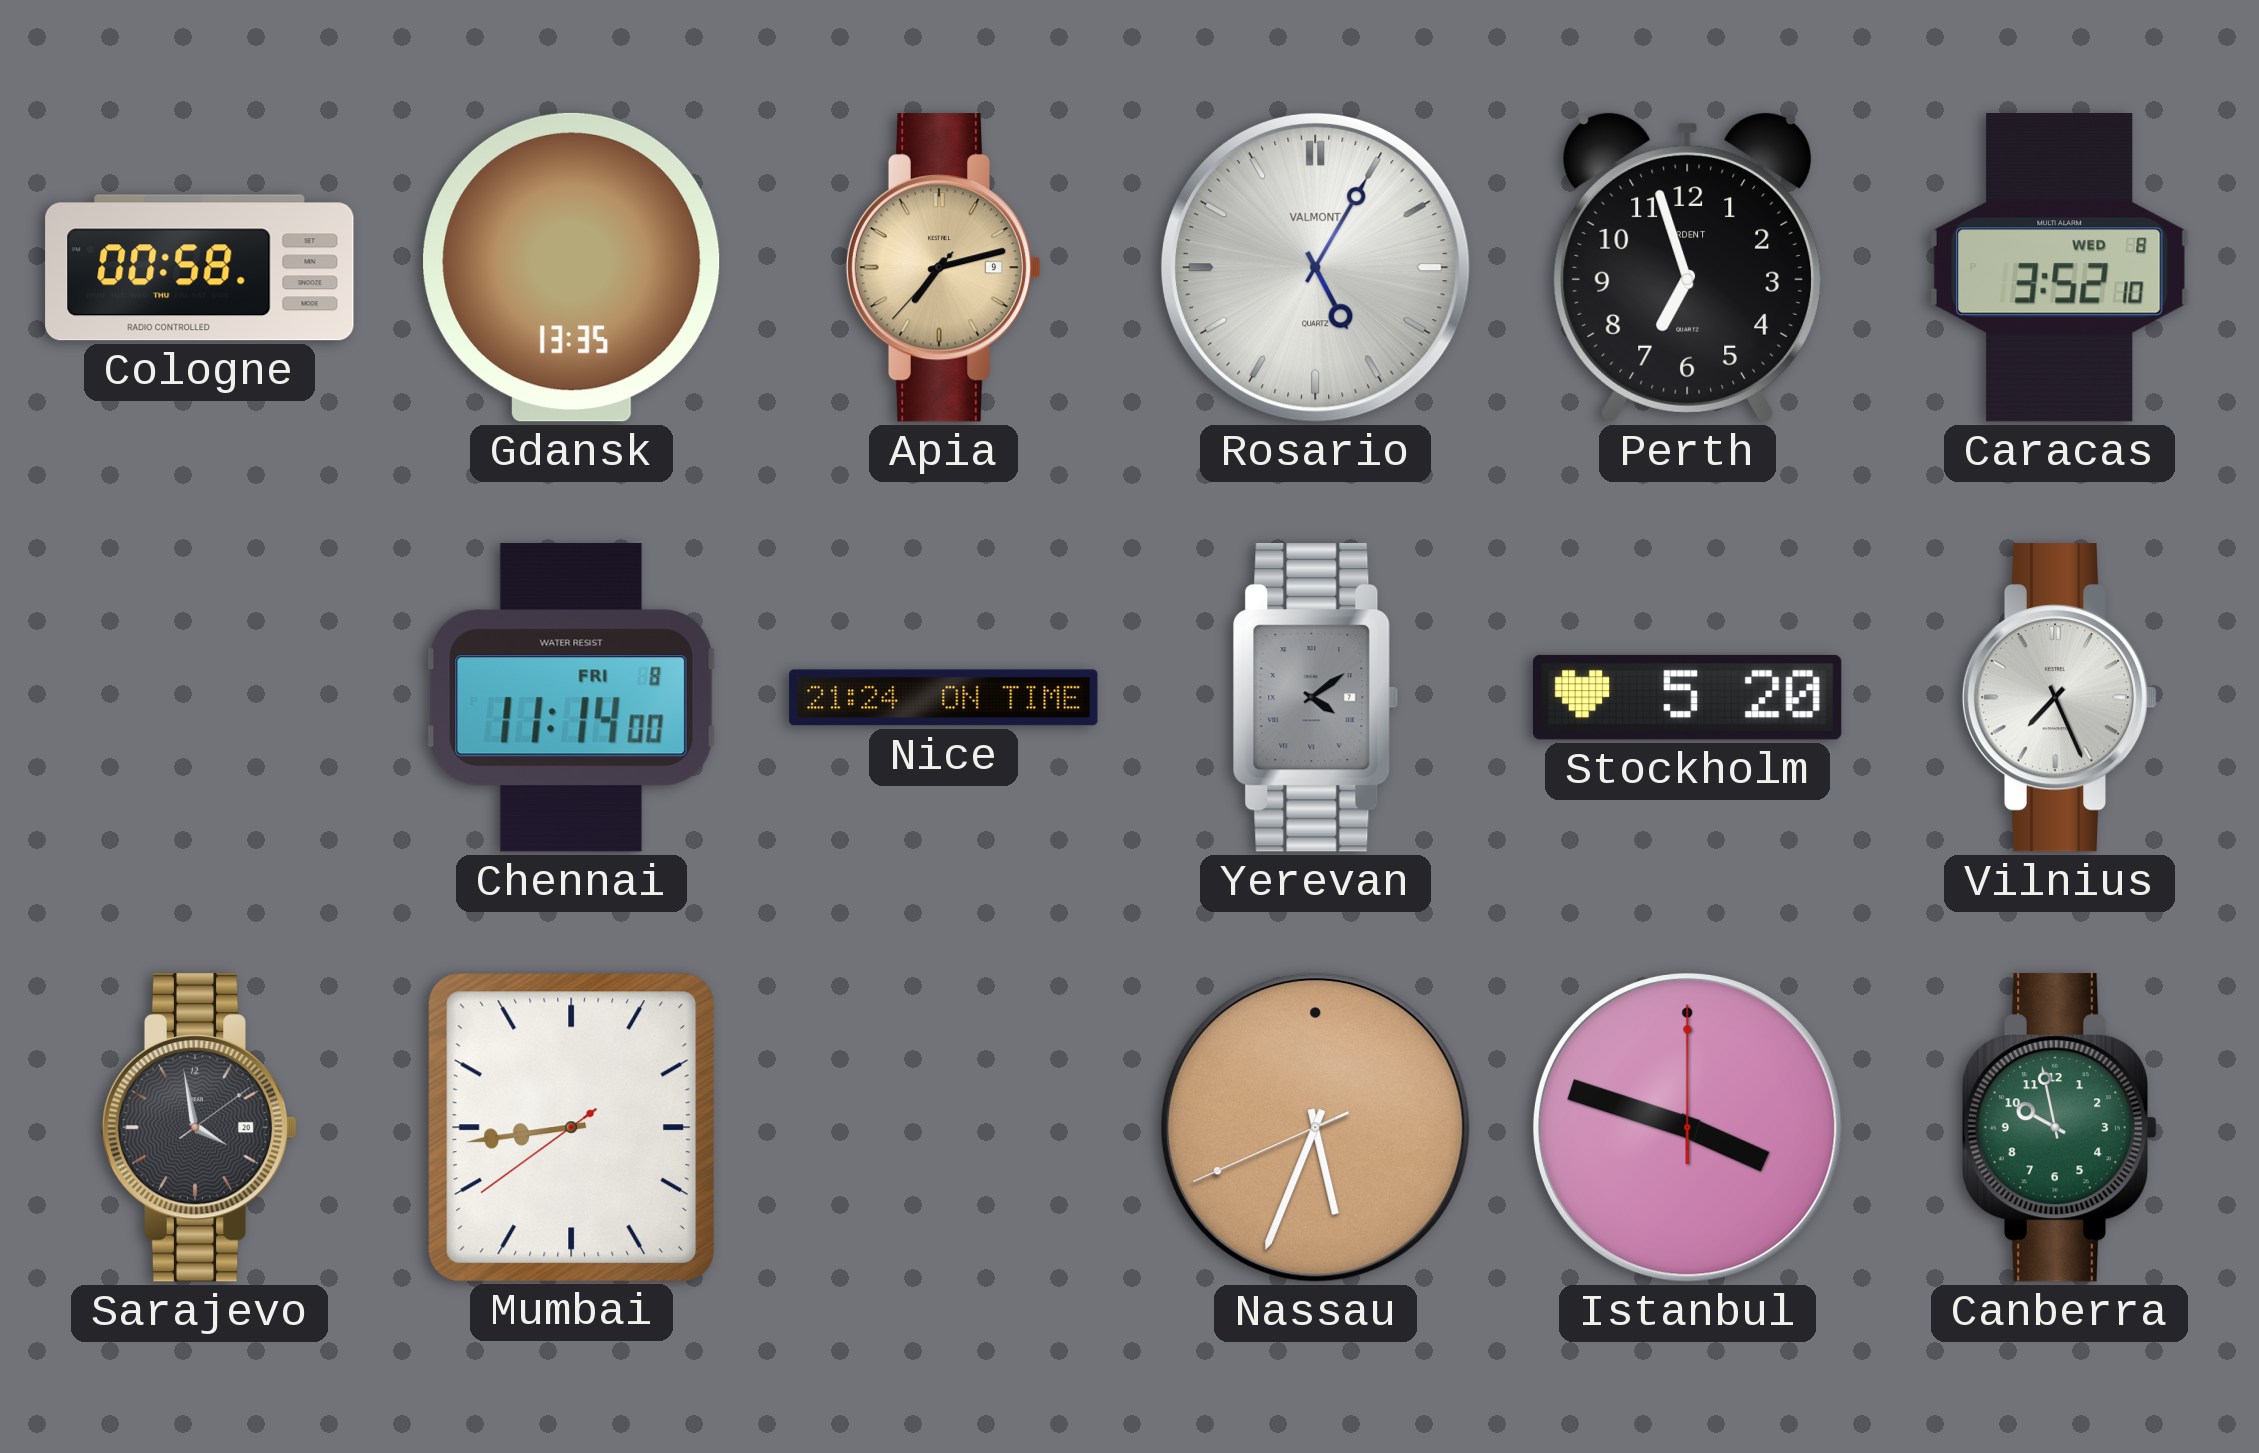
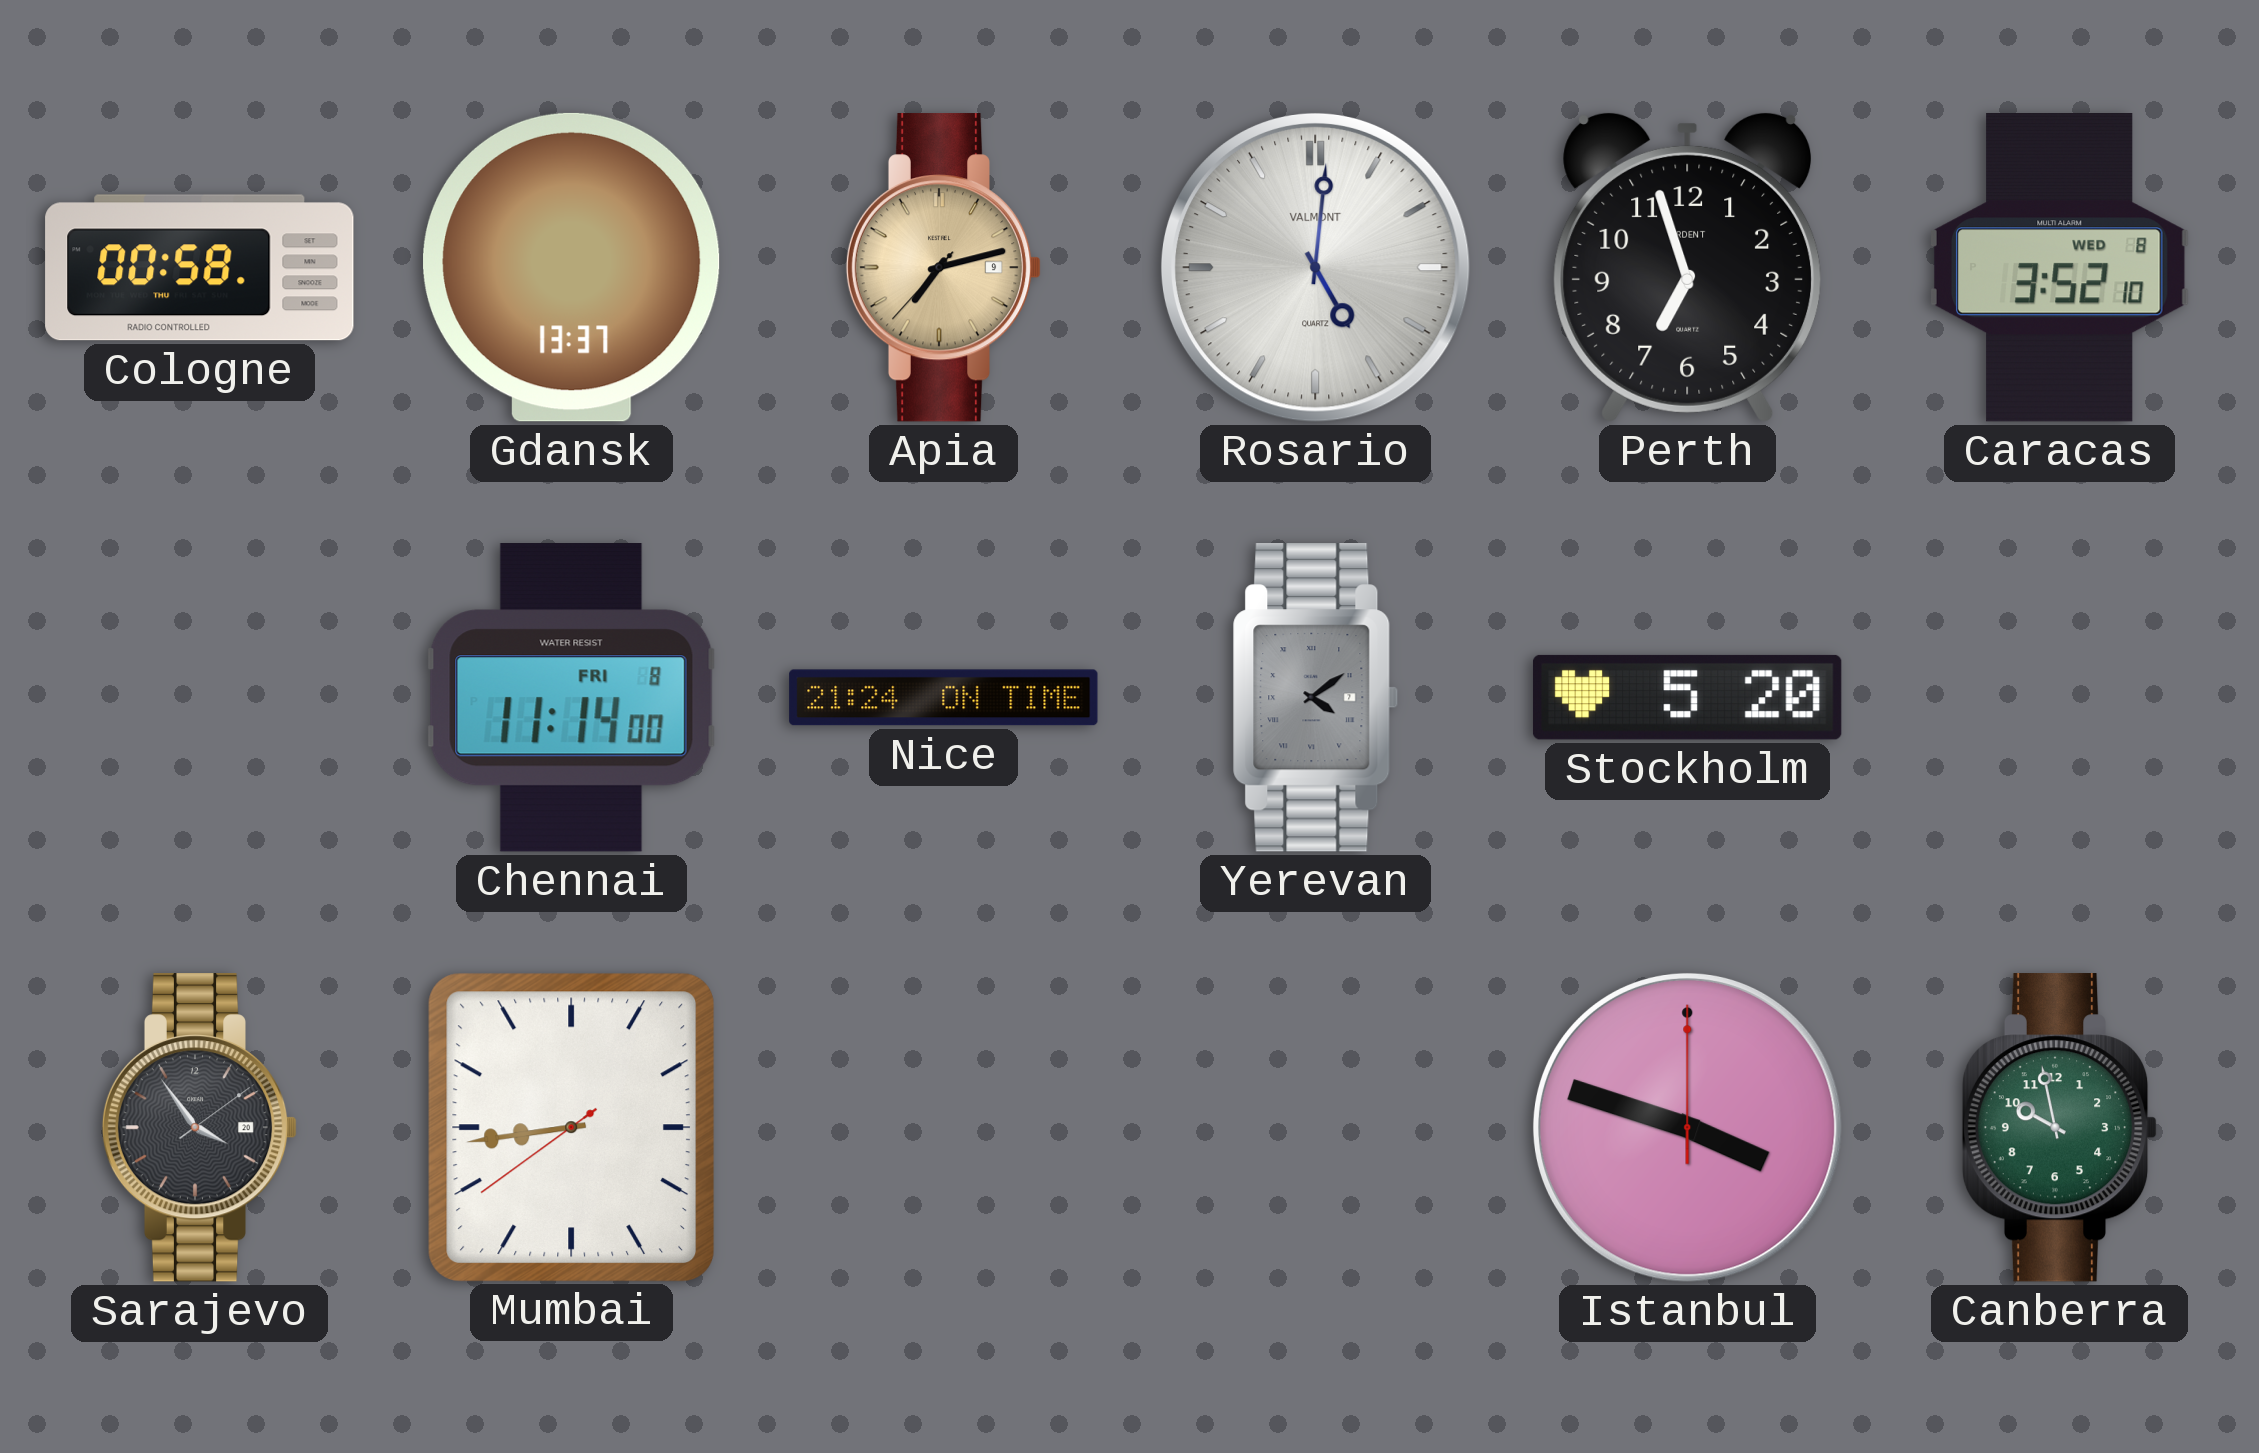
Gdansk: 13:35 -> 13:37
Rosario: 5:05 -> 5:01
Vilnius: 7:26 -> none
Sarajevo: 3:58 -> 3:54
Nassau: 5:33 -> none
